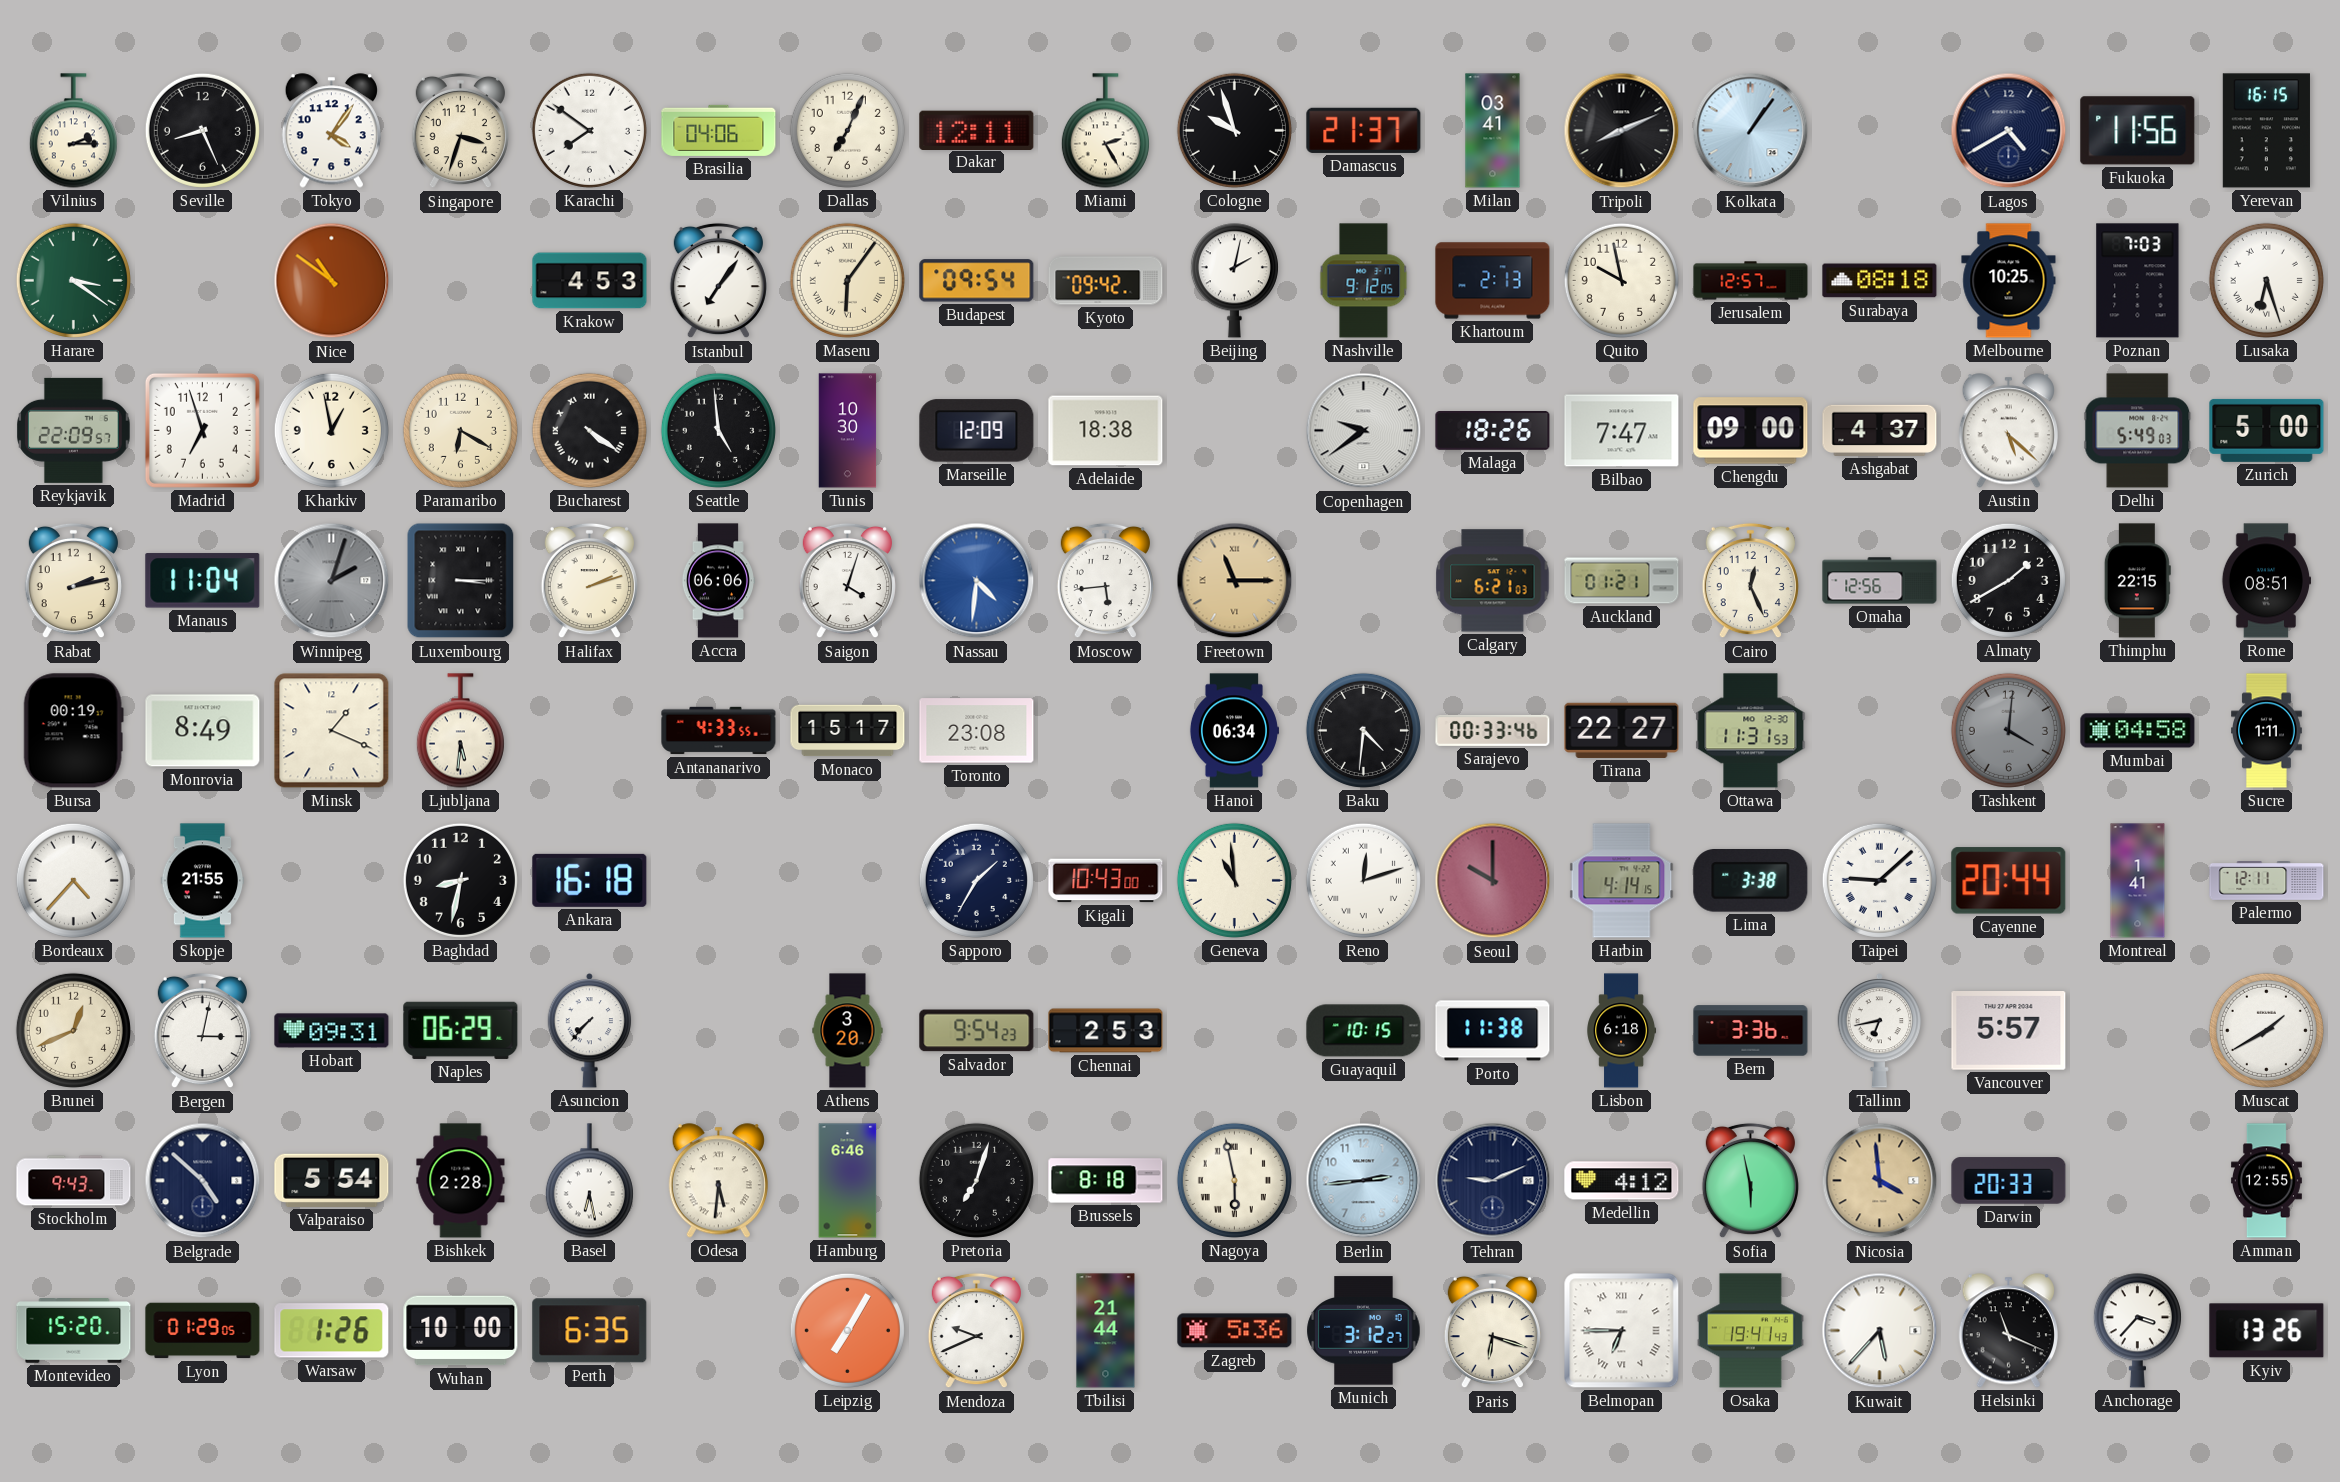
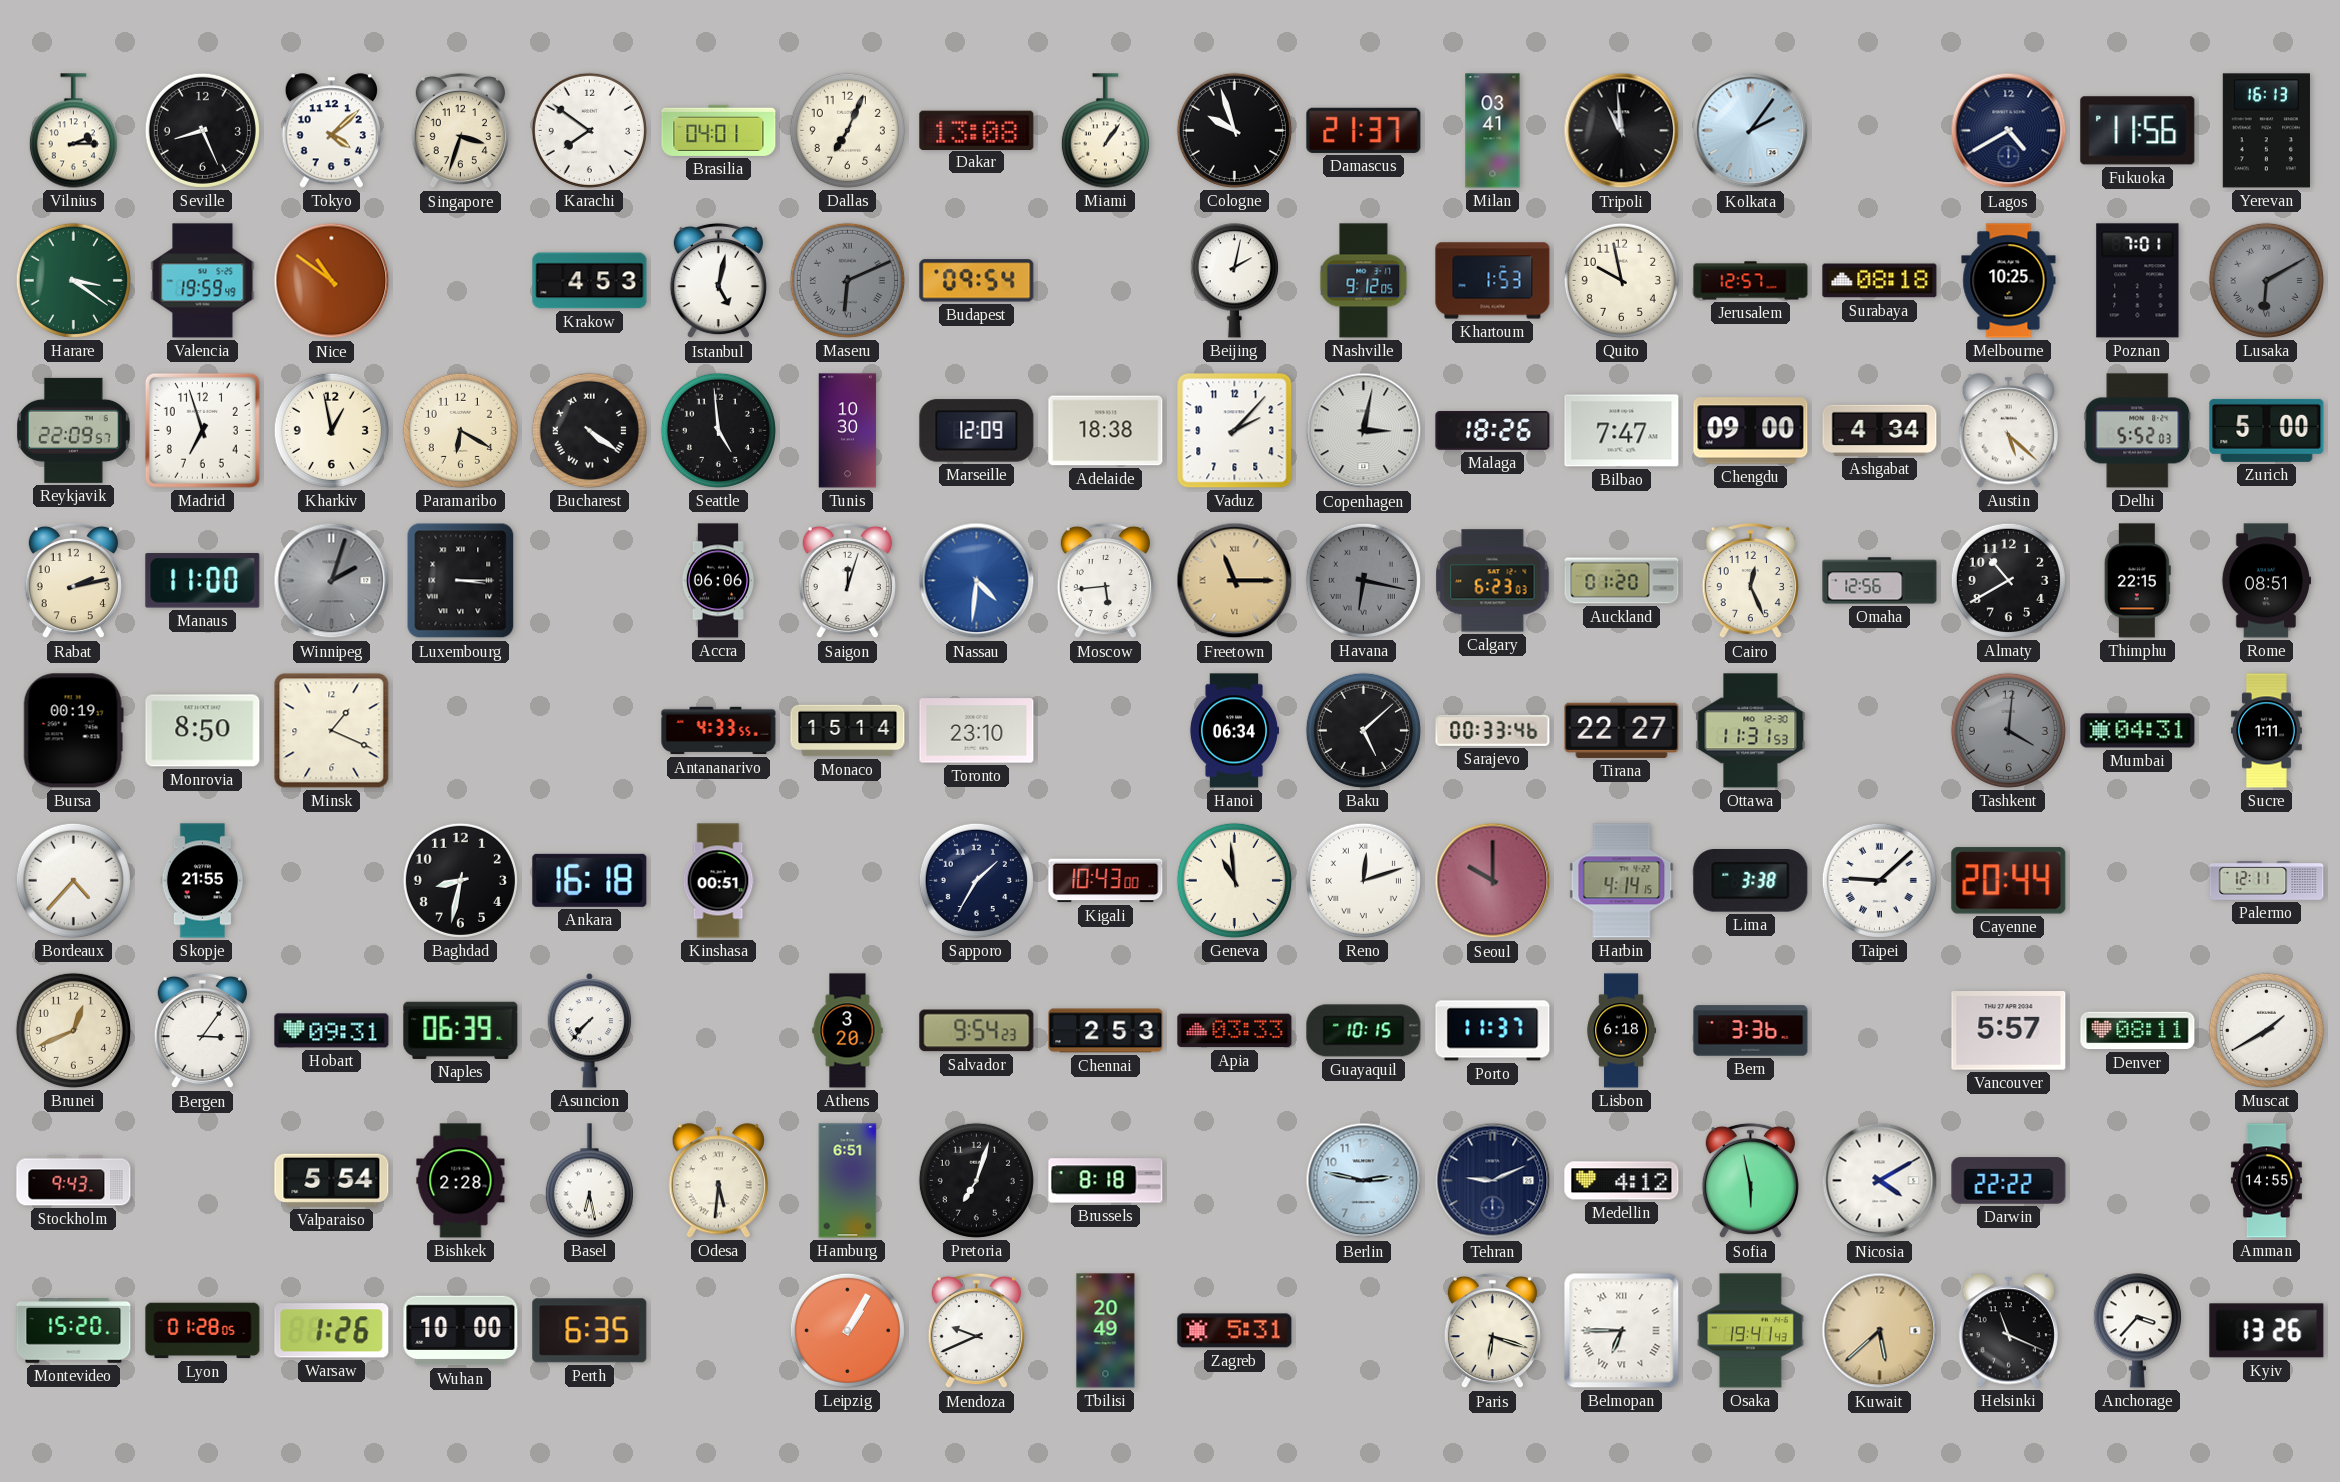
Tokyo: 4:06 -> 4:08
Brasilia: 04:06 -> 04:01
Dakar: 12:11 -> 13:08
Miami: 2:25 -> 1:06
Tripoli: 8:11 -> 10:59
Kolkata: 1:06 -> 2:06
Yerevan: 16:15 -> 16:13
Valencia: none -> 19:59
Istanbul: 7:06 -> 5:02
Maseru: 6:06 -> 6:11
Maseru dial: cream -> grey
Kyoto: 09:42 -> none
Khartoum: 2:13 -> 1:53
Poznan: 7:03 -> 7:01
Lusaka: 6:27 -> 6:10
Lusaka dial: white -> grey
Vaduz: none -> 2:07
Copenhagen: 9:39 -> 3:02
Ashgabat: 4:37 -> 4:34
Delhi: 5:49 -> 5:52
Manaus: 11:04 -> 11:00
Halifax: 2:12 -> none
Saigon: 4:03 -> 12:03
Havana: none -> 6:17
Calgary: 6:21 -> 6:23
Auckland: 01:21 -> 01:20
Almaty: 1:40 -> 10:40
Monrovia: 8:49 -> 8:50
Ljubljana: 5:31 -> none
Monaco: 15:17 -> 15:14
Toronto: 23:08 -> 23:10
Baku: 4:31 -> 5:08
Mumbai: 04:58 -> 04:31
Kinshasa: none -> 00:51
Montreal: 1:41 -> none
Bergen: 3:02 -> 3:06
Naples: 06:29 -> 06:39
Apia: none -> 03:33
Porto: 11:38 -> 11:37
Tallinn: 6:43 -> none
Denver: none -> 08:11
Belgrade: 4:52 -> none
Hamburg: 6:46 -> 6:51
Nagoya: 5:58 -> none
Berlin: 2:44 -> 2:47
Nicosia: 3:59 -> 4:10
Nicosia dial: champagne -> white
Darwin: 20:33 -> 22:22
Amman: 12:55 -> 14:55
Lyon: 01:29 -> 01:28
Leipzig: 7:05 -> 1:05
Tbilisi: 21:44 -> 20:49
Zagreb: 5:36 -> 5:31
Munich: 3:12 -> none
Kuwait: 5:37 -> 5:38
Kuwait dial: white -> champagne
